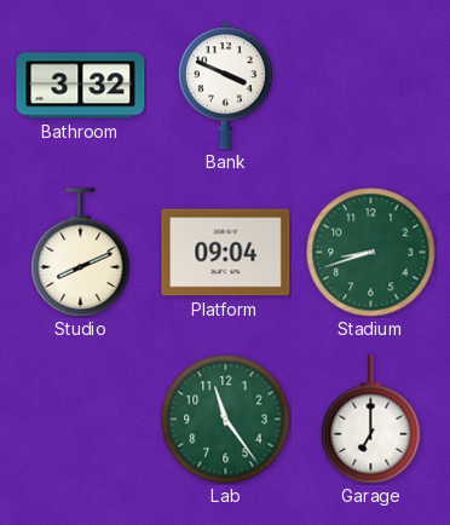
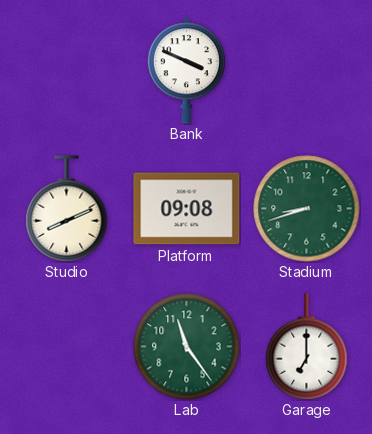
Bathroom: 3:32 -> none
Platform: 09:04 -> 09:08
